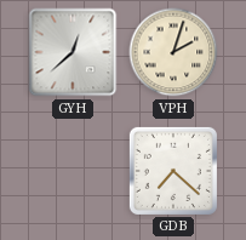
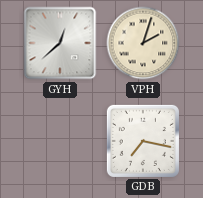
GDB: 7:22 -> 7:17
